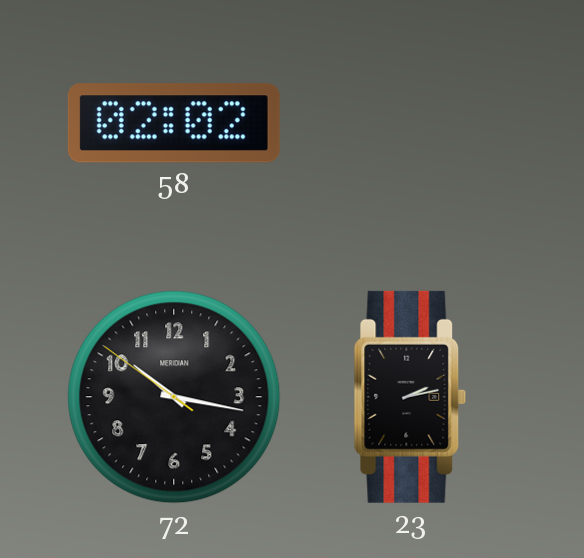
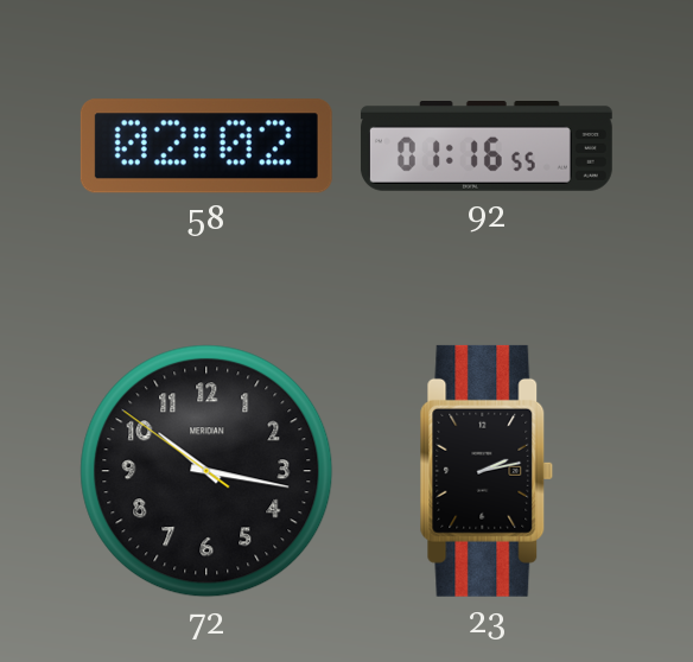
92: none -> 01:16
